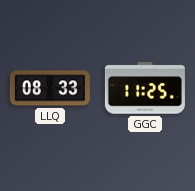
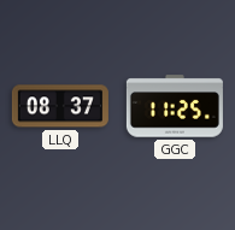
LLQ: 08:33 -> 08:37
